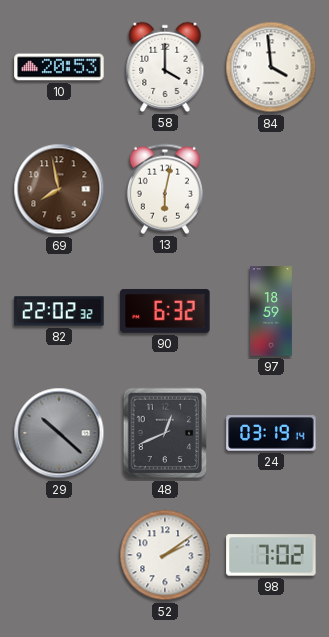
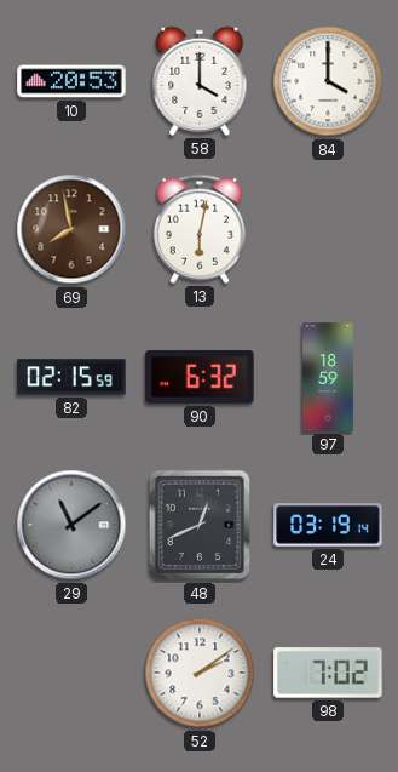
84: 3:59 -> 4:00
82: 22:02 -> 02:15
29: 10:22 -> 11:09
